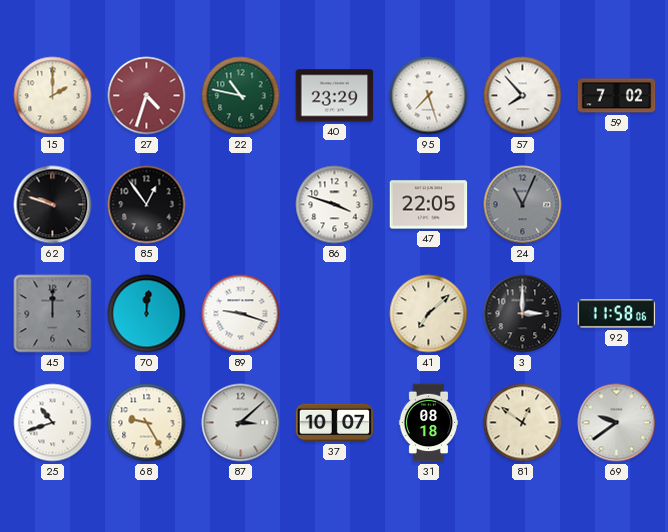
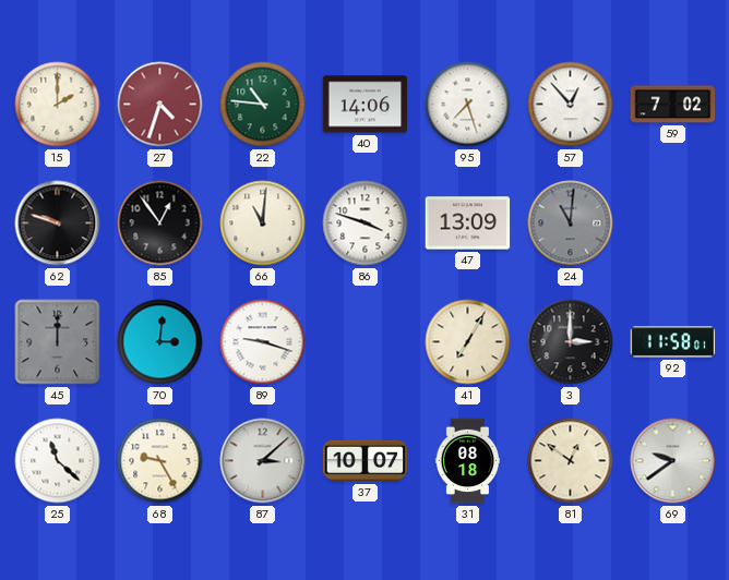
22: 10:47 -> 10:46
40: 23:29 -> 14:06
57: 7:53 -> 12:53
66: none -> 11:01
47: 22:05 -> 13:09
24: 11:04 -> 11:01
70: 12:01 -> 3:01
41: 7:08 -> 7:05
92: 11:58:06 -> 11:58:01
25: 10:42 -> 11:22
